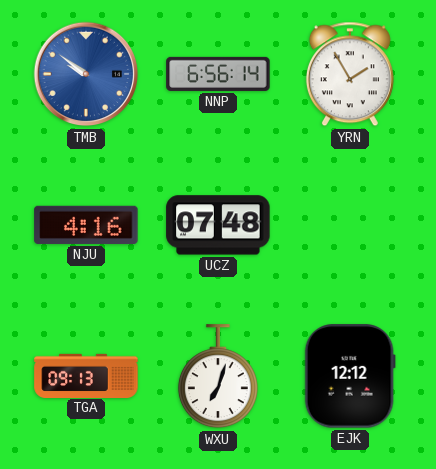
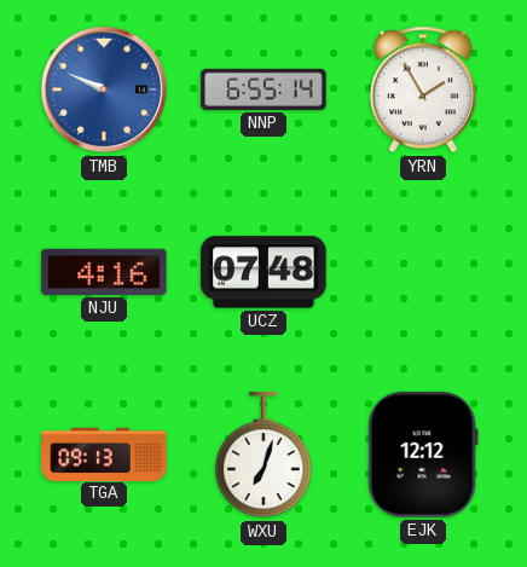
TMB: 9:51 -> 9:49
NNP: 6:56 -> 6:55
